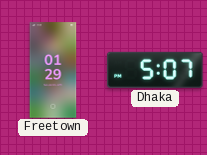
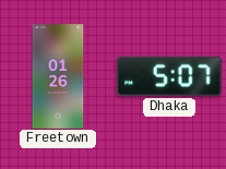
Freetown: 01:29 -> 01:26
